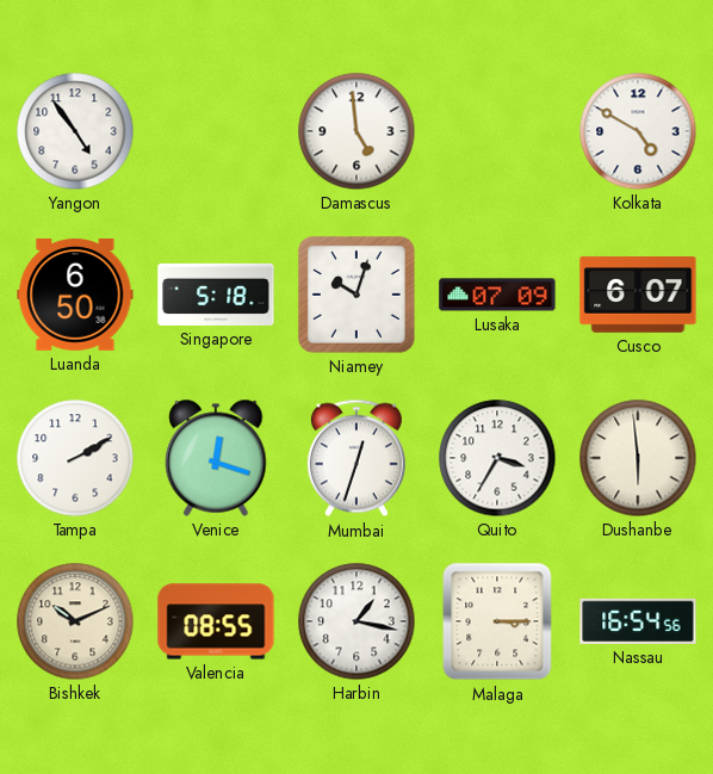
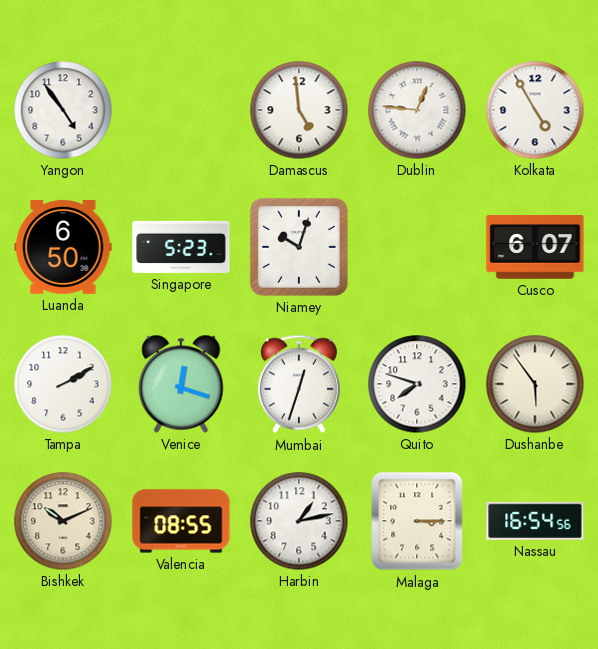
Dublin: none -> 12:46
Kolkata: 4:50 -> 4:55
Singapore: 5:18 -> 5:23
Lusaka: 07:09 -> none
Quito: 3:35 -> 7:48
Dushanbe: 5:59 -> 5:54
Harbin: 1:17 -> 1:13
